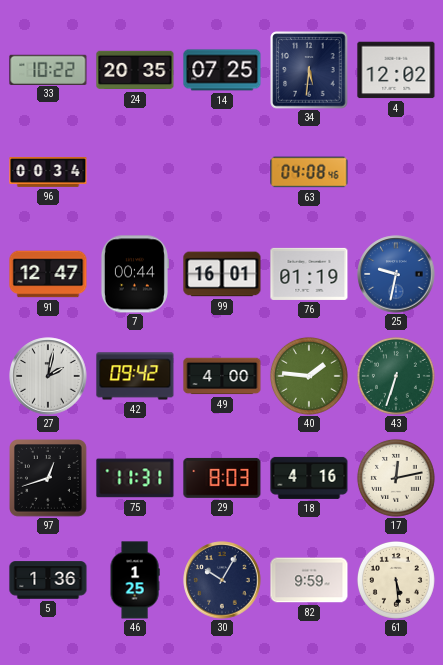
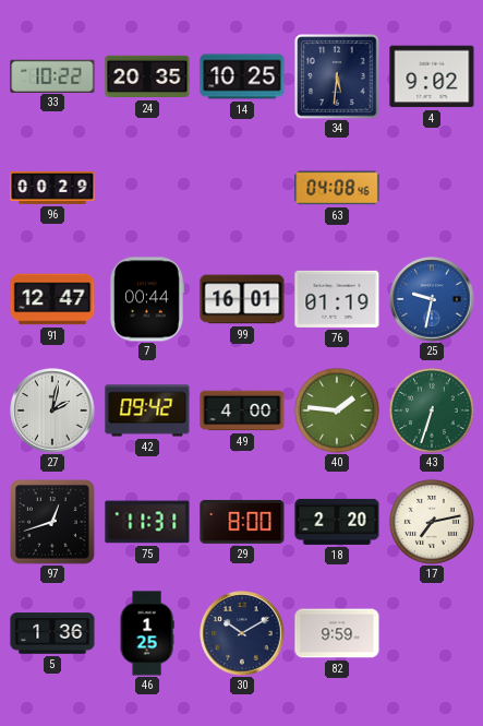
14: 07:25 -> 10:25
4: 12:02 -> 9:02
96: 00:34 -> 00:29
29: 8:03 -> 8:00
18: 4:16 -> 2:20
17: 12:13 -> 7:13
30: 10:05 -> 10:10
61: 5:29 -> none
